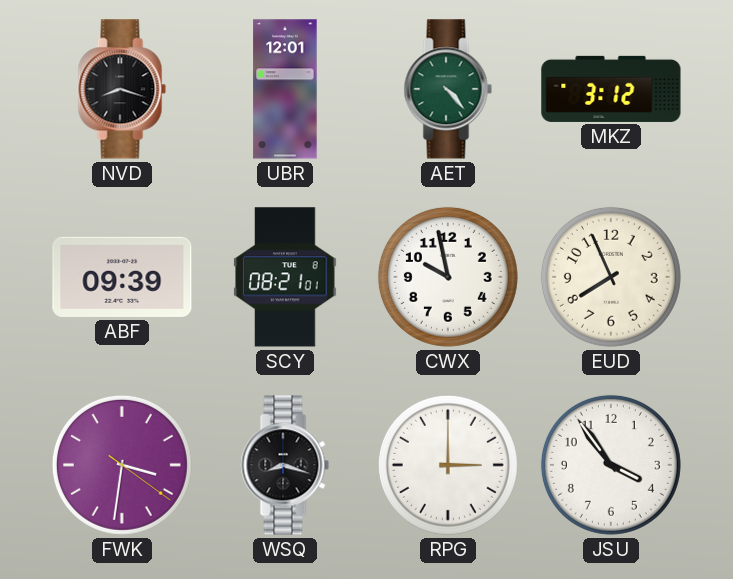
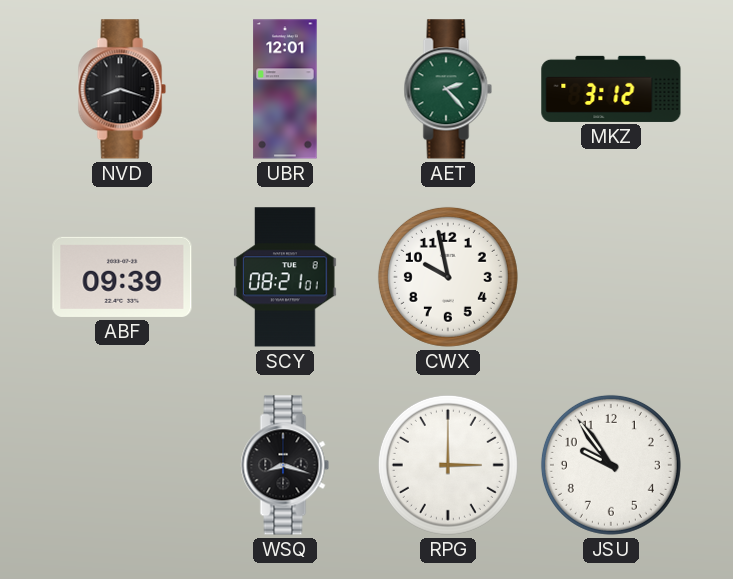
AET: 4:23 -> 2:23
EUD: 7:56 -> none
FWK: 3:31 -> none
JSU: 3:54 -> 9:54
